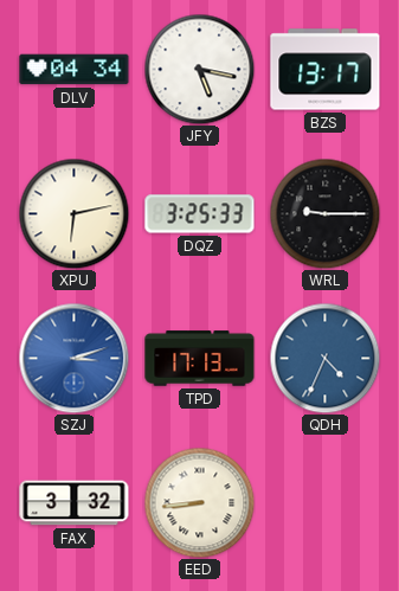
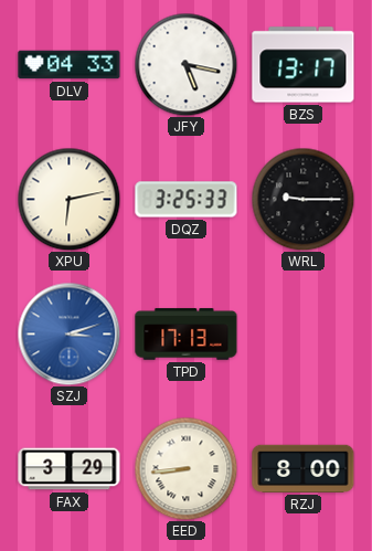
DLV: 04:34 -> 04:33
QDH: 4:34 -> none
FAX: 3:32 -> 3:29
RZJ: none -> 8:00
